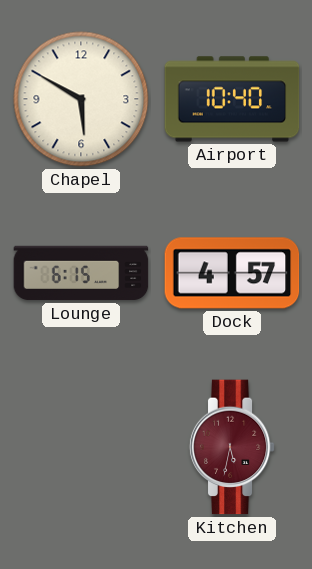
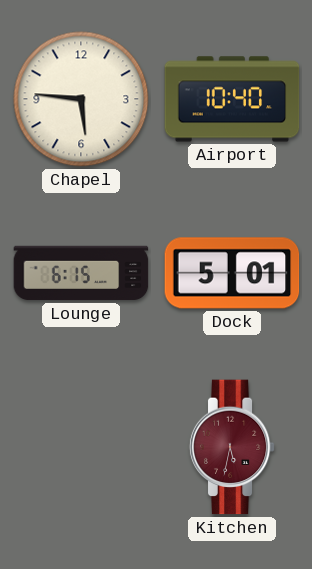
Chapel: 5:50 -> 5:46
Dock: 4:57 -> 5:01
